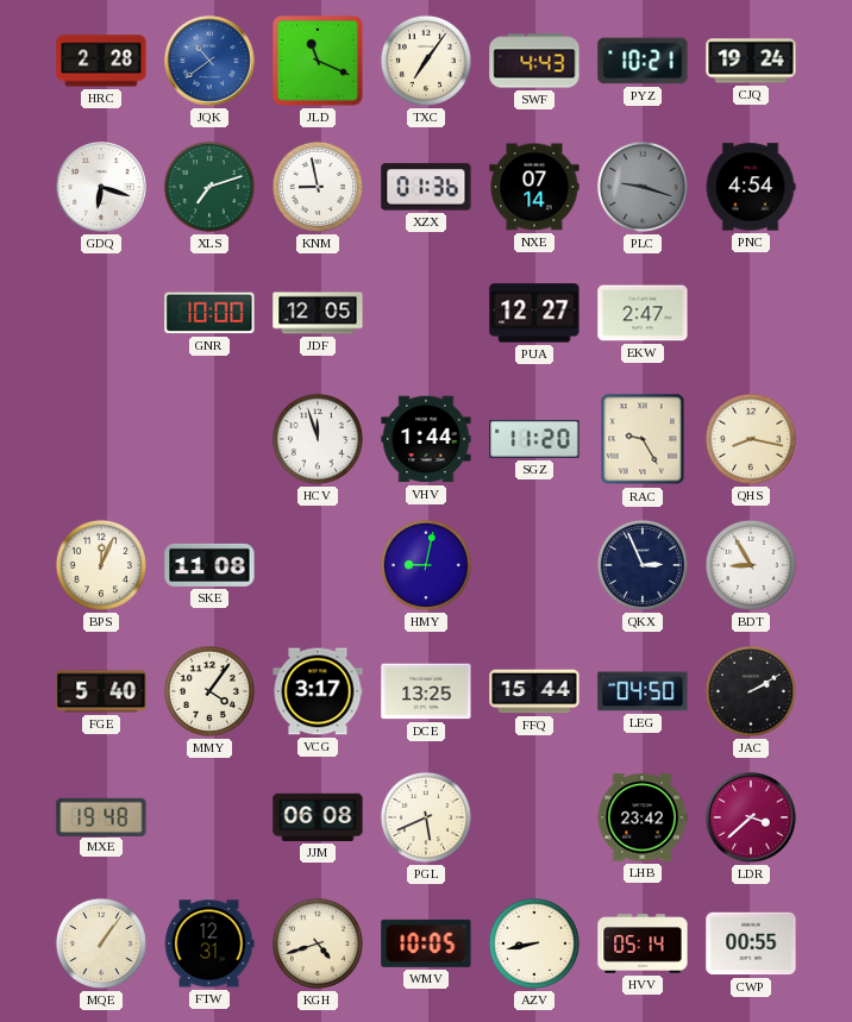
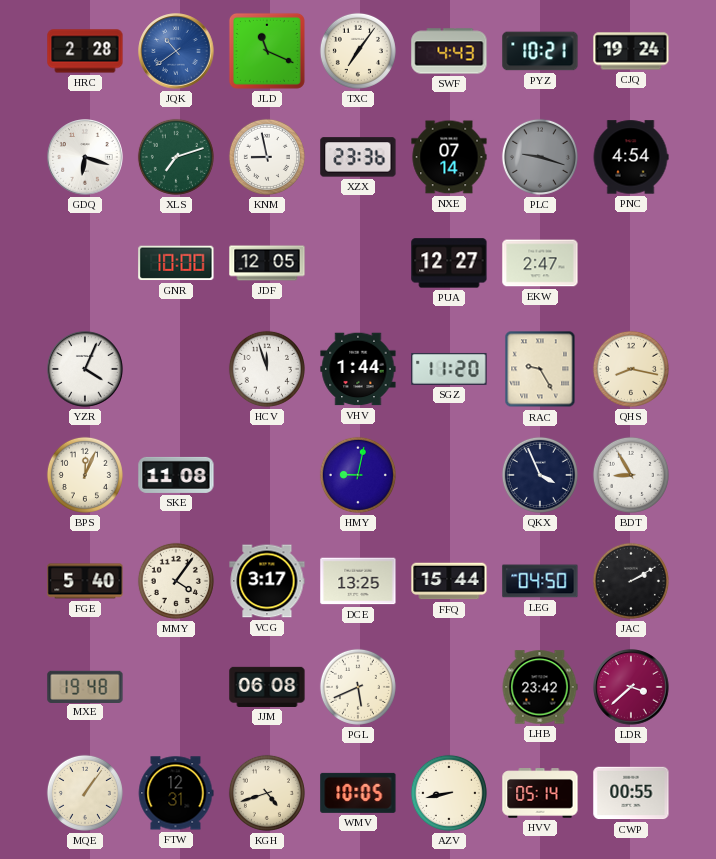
XZX: 01:36 -> 23:36
YZR: none -> 4:04
QKX: 2:56 -> 3:56
